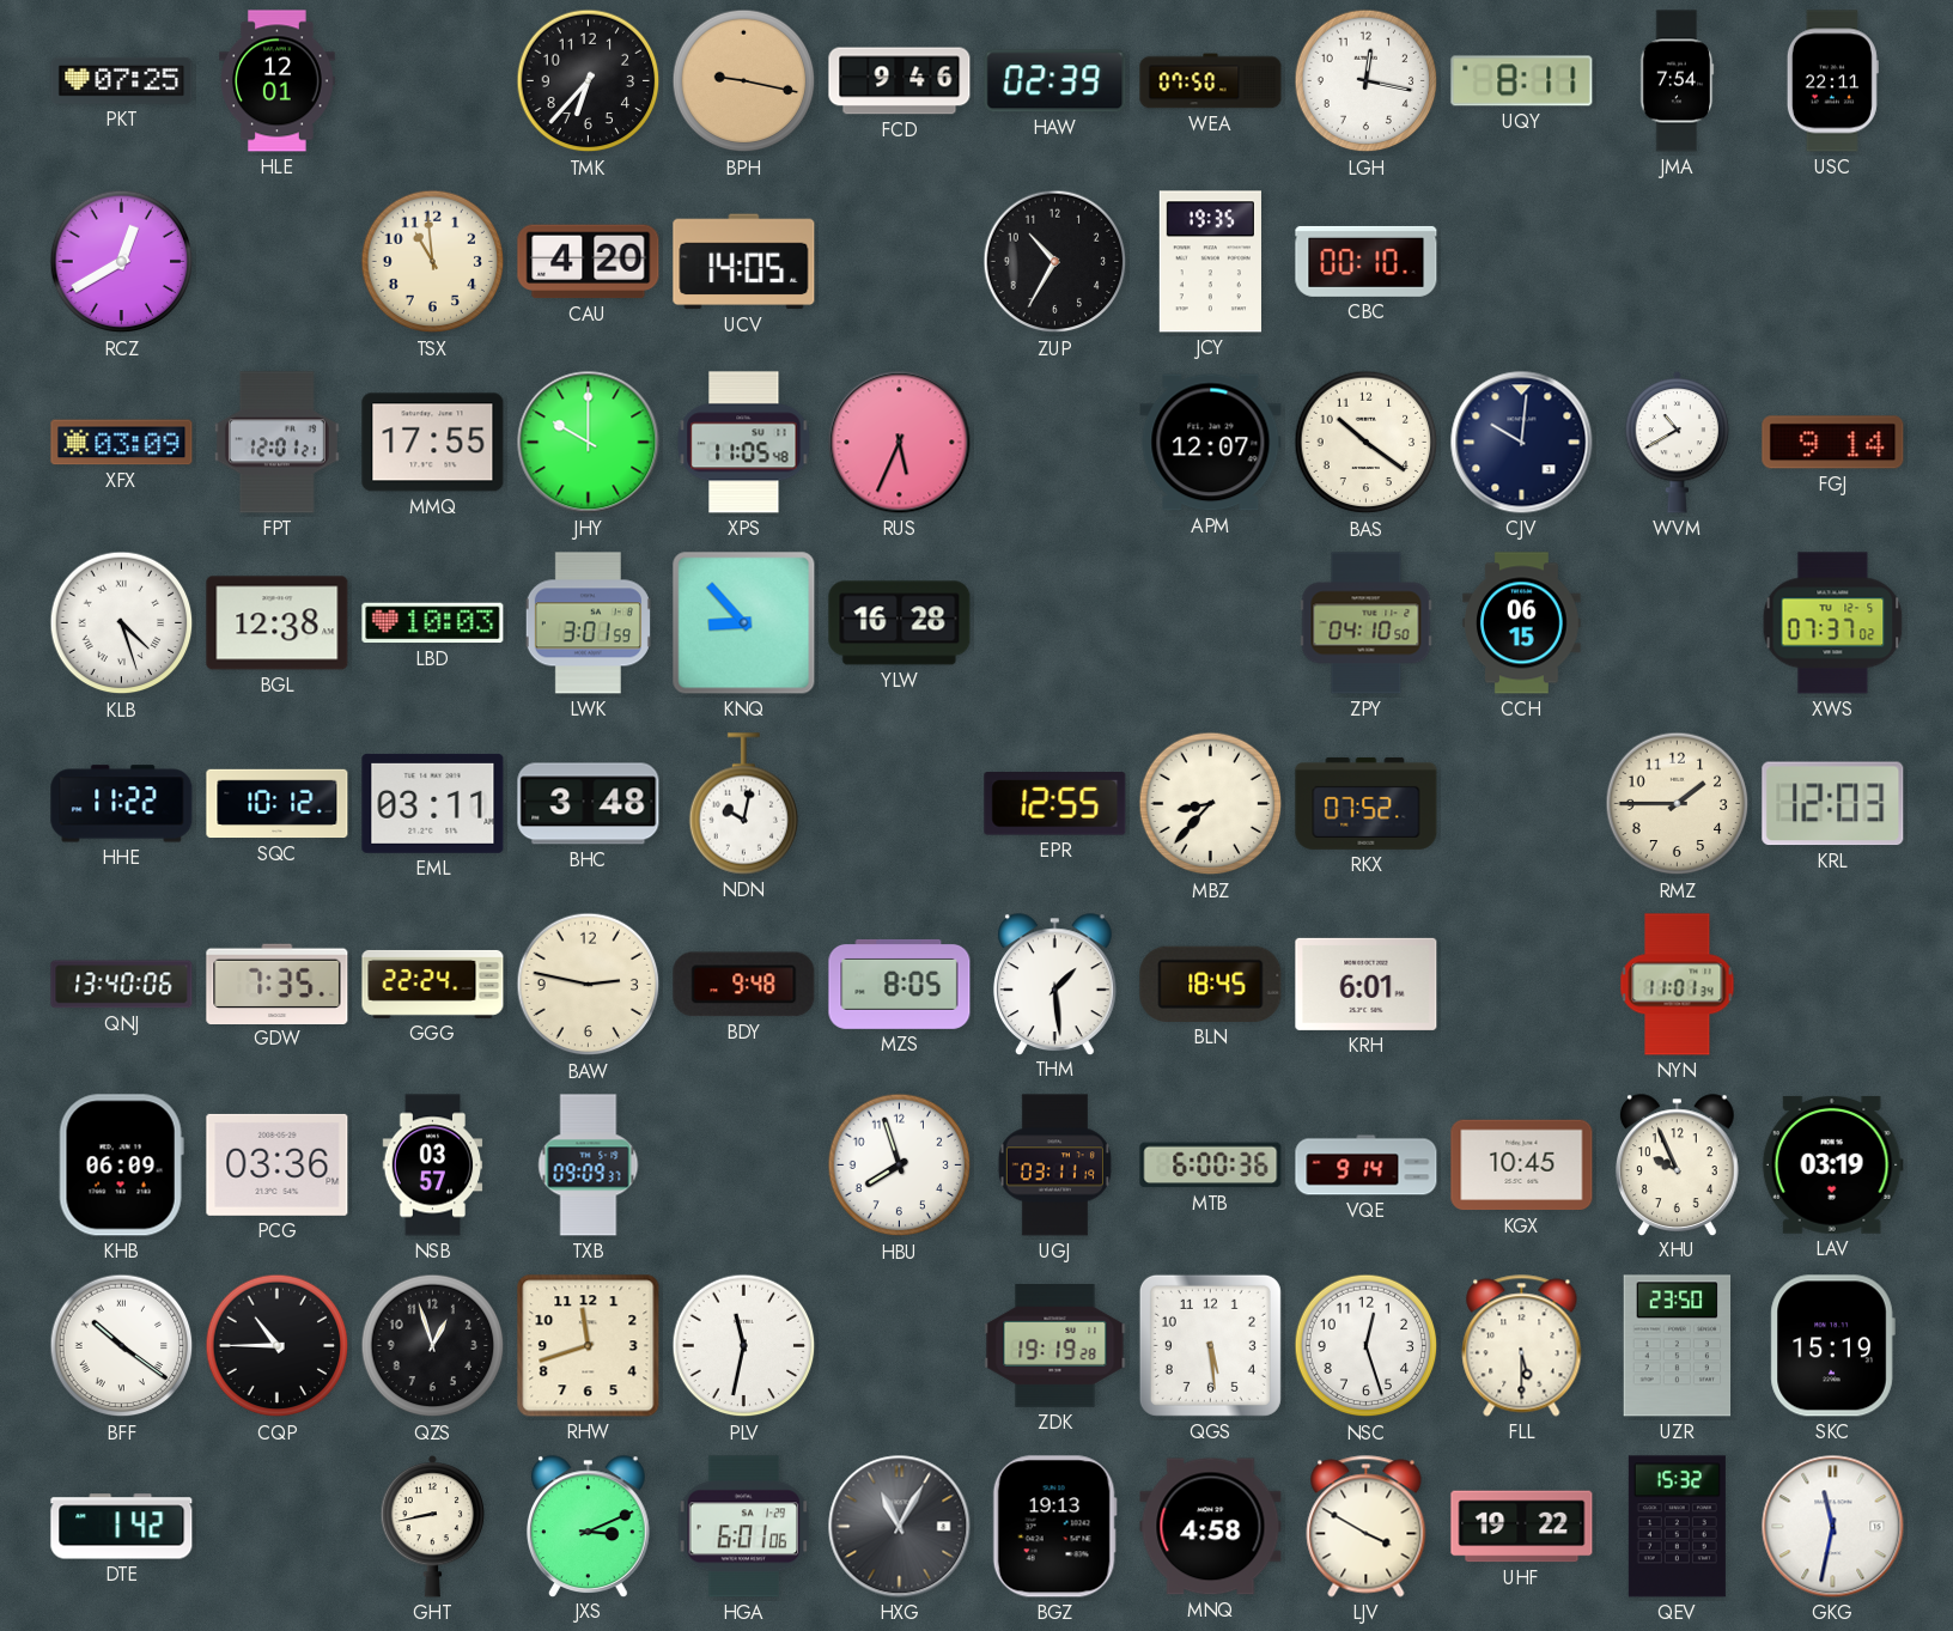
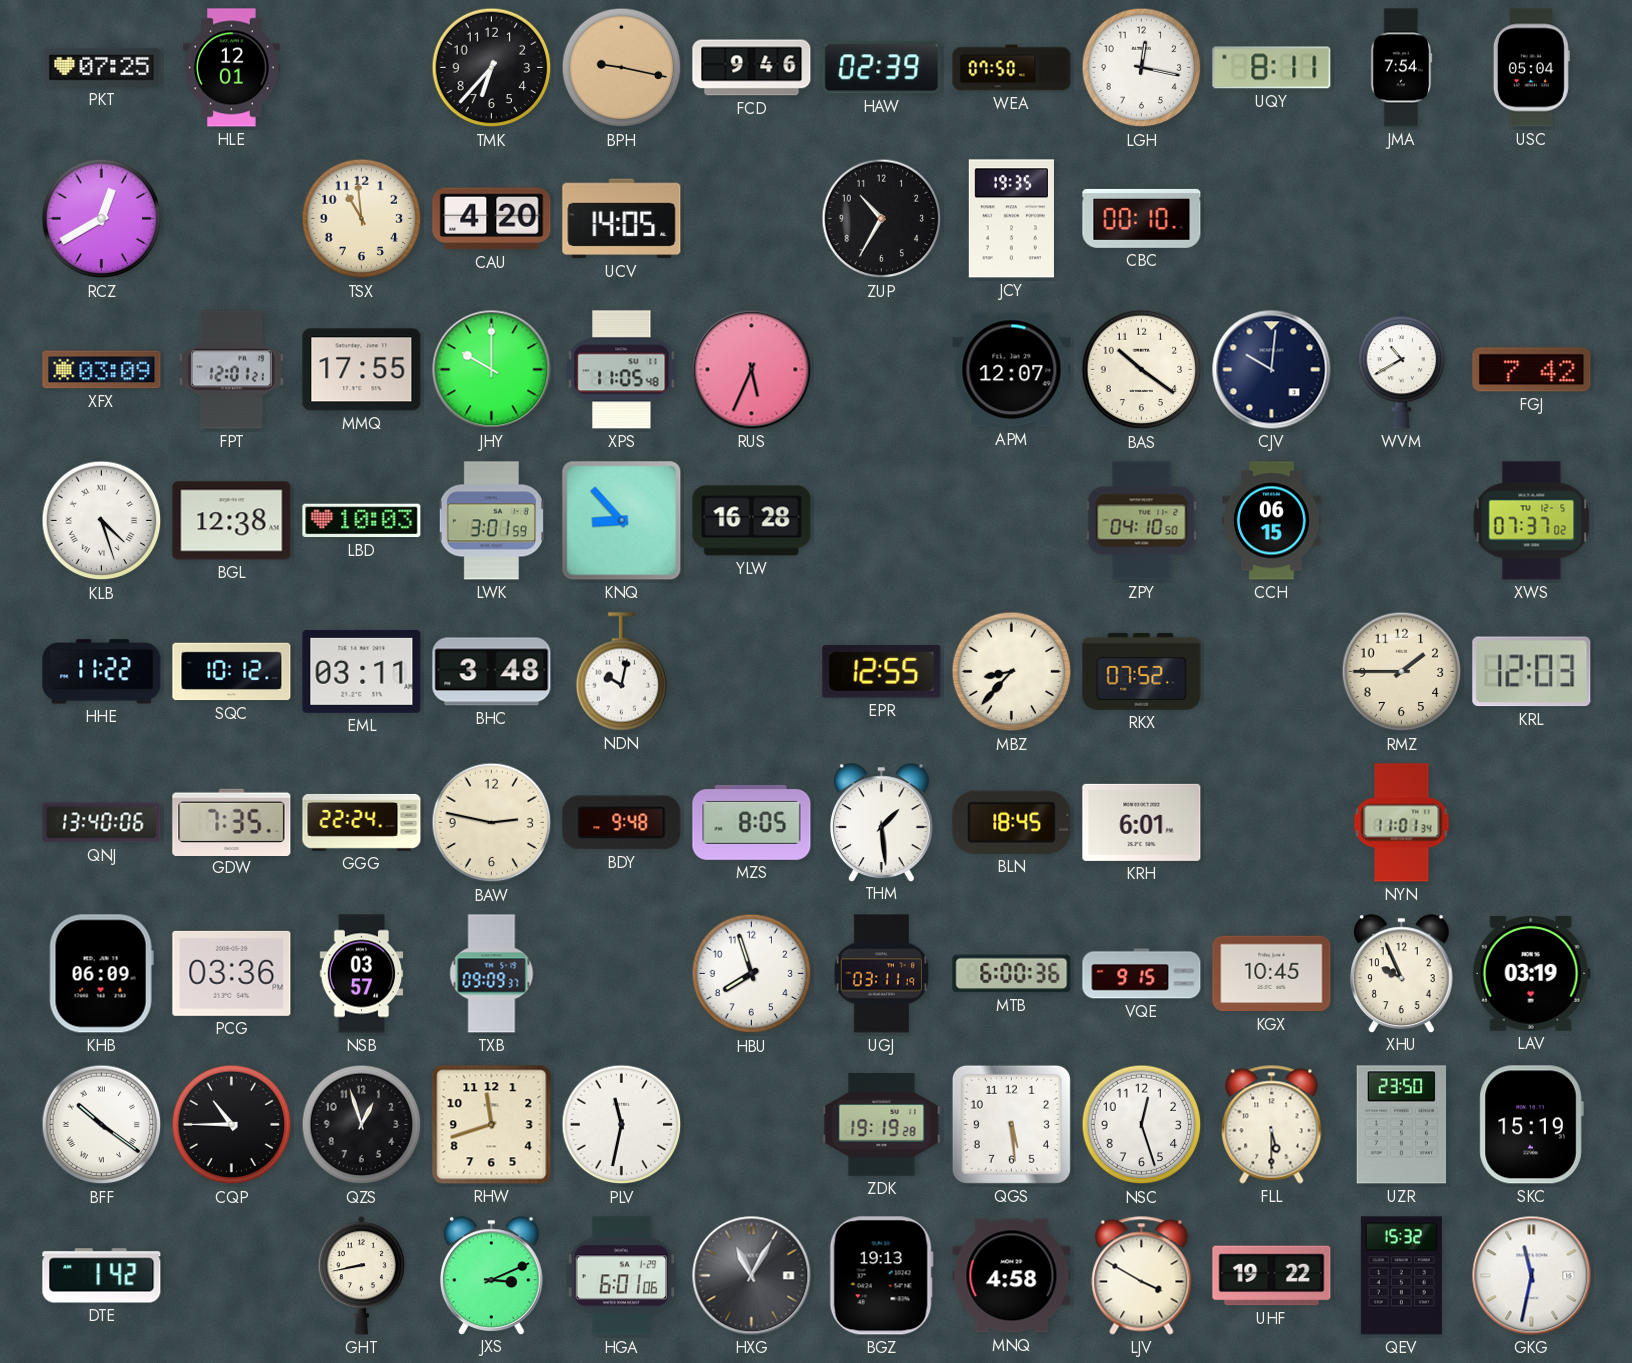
USC: 22:11 -> 05:04
FGJ: 9:14 -> 7:42
VQE: 9:14 -> 9:15
